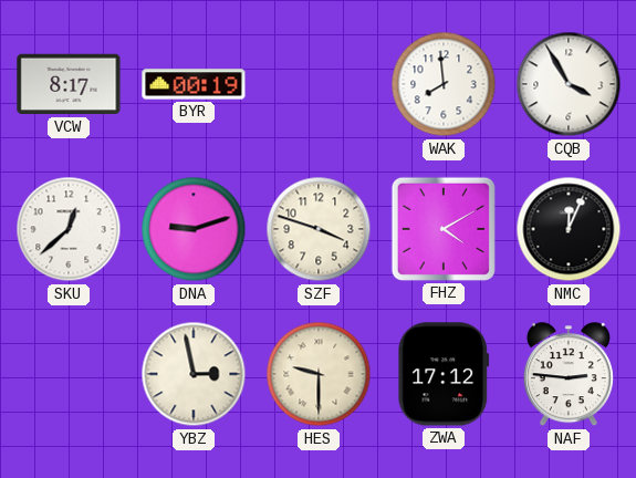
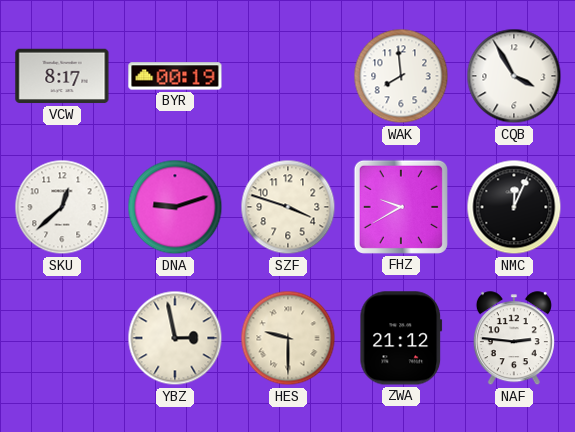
FHZ: 4:10 -> 9:40
ZWA: 17:12 -> 21:12
